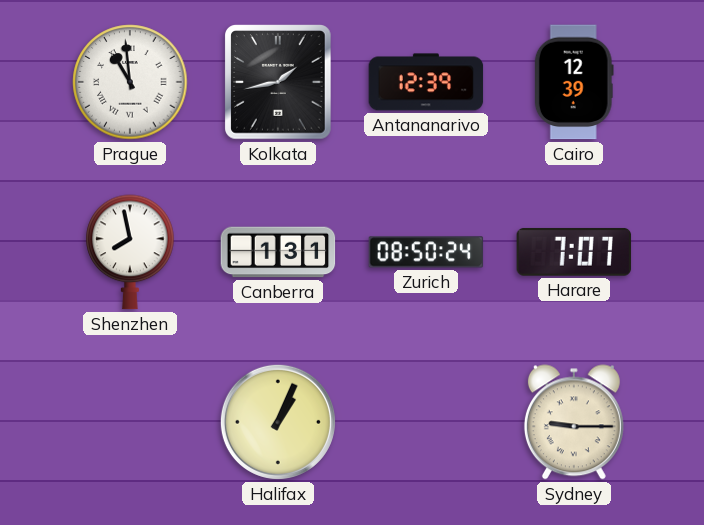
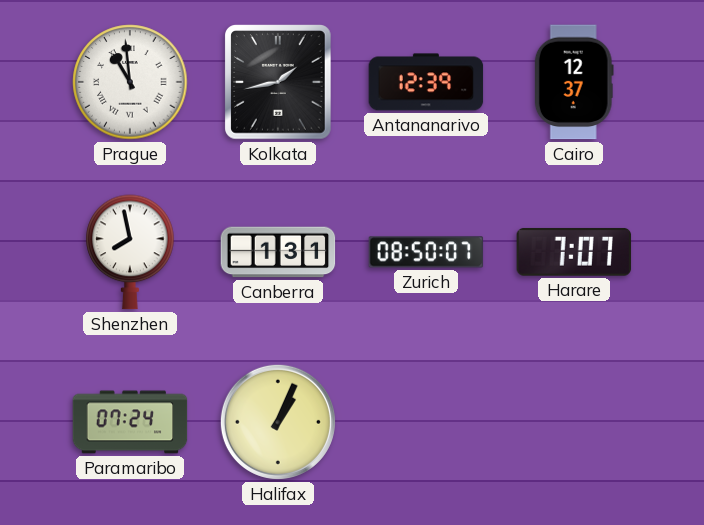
Cairo: 12:39 -> 12:37
Zurich: 08:50:24 -> 08:50:07
Paramaribo: none -> 07:24
Sydney: 9:15 -> none
